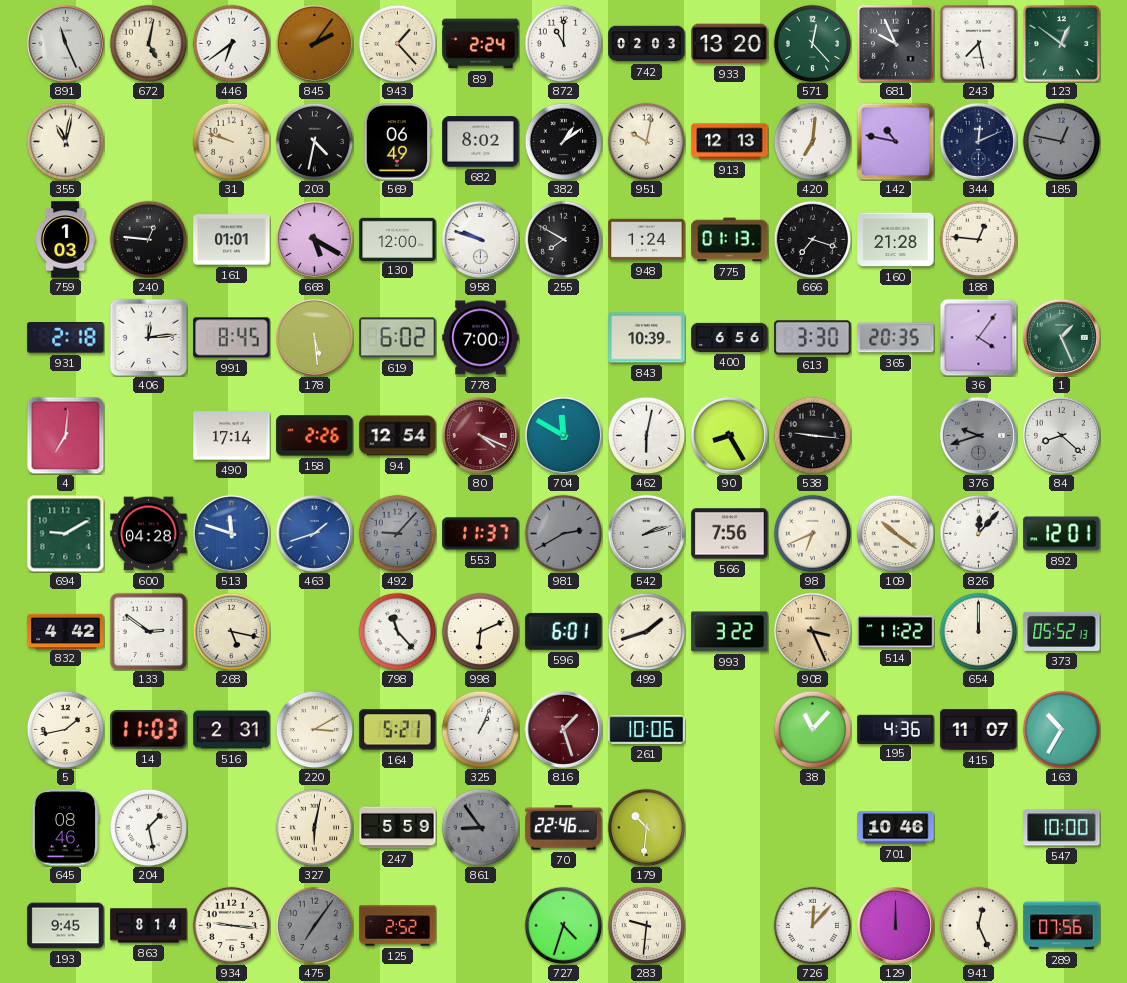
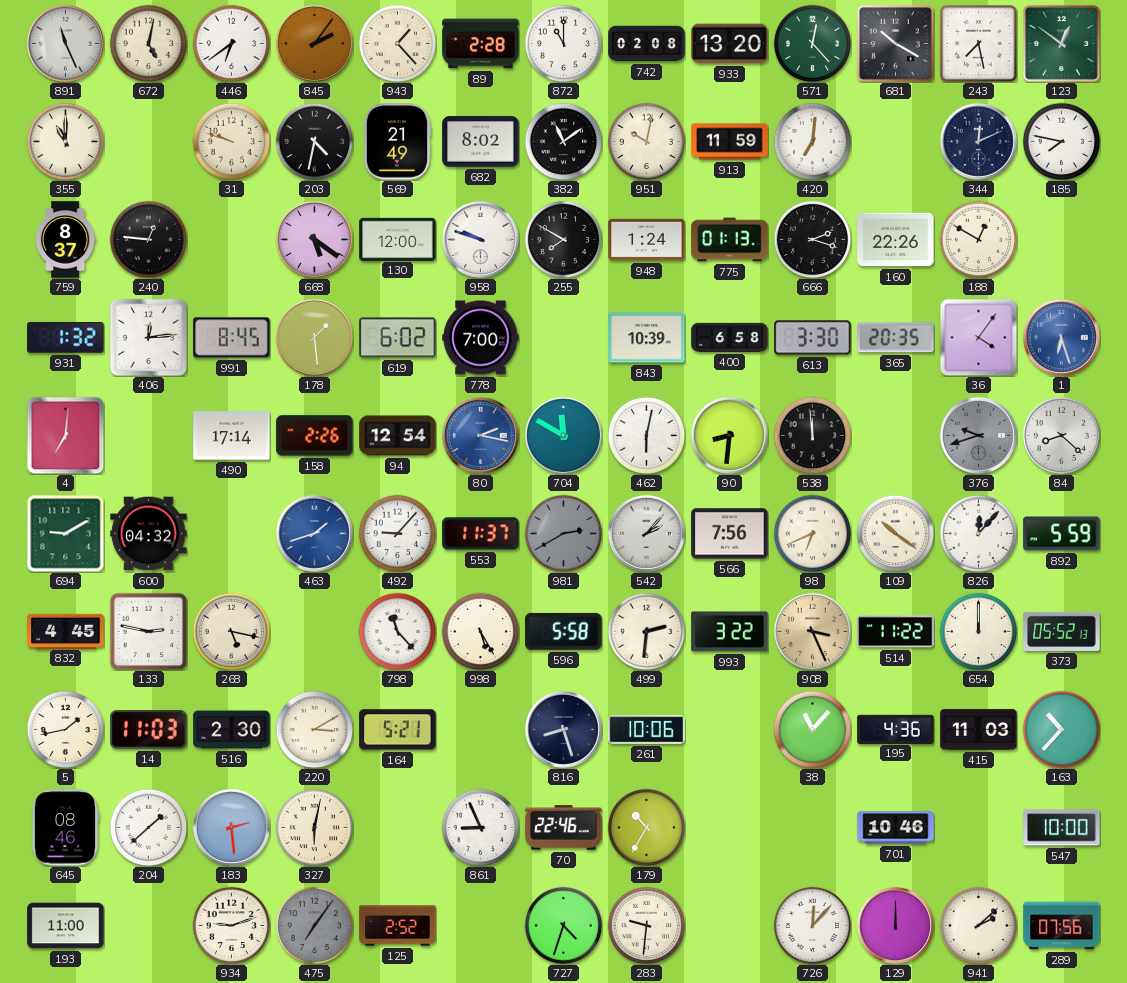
89: 2:24 -> 2:28
742: 02:03 -> 02:08
681: 9:56 -> 10:20
355: 11:02 -> 11:00
569: 06:49 -> 21:49
382: 1:09 -> 11:09
913: 12:13 -> 11:59
142: 10:47 -> none
185: 12:47 -> 7:47
185 dial: grey -> white
759: 1:03 -> 8:37
161: 01:01 -> none
668: 5:20 -> 5:21
666: 7:18 -> 2:18
160: 21:28 -> 22:26
188: 12:46 -> 12:50
931: 2:18 -> 1:32
178: 5:29 -> 1:29
400: 6:56 -> 6:58
1: 1:26 -> 6:27
1 dial: green -> blue
80: 4:19 -> 2:17
80 dial: burgundy -> blue
90: 8:25 -> 8:31
538: 9:16 -> 11:59
600: 04:28 -> 04:32
513: 11:48 -> none
492 dial: grey -> white
542: 2:12 -> 2:07
892: 12:01 -> 5:59
832: 4:42 -> 4:45
133: 2:51 -> 2:47
998: 6:11 -> 5:25
596: 6:01 -> 5:58
499: 1:42 -> 2:31
516: 2:31 -> 2:30
325: 1:04 -> none
816: 1:27 -> 8:27
816 dial: burgundy -> navy
415: 11:07 -> 11:03
163: 10:35 -> 10:37
204: 1:28 -> 1:38
183: none -> 2:29
247: 5:59 -> none
861: 8:54 -> 8:56
861 dial: grey -> white
179: 10:31 -> 10:35
193: 9:45 -> 11:00
863: 8:14 -> none
934: 9:16 -> 9:12
941: 12:26 -> 2:08
